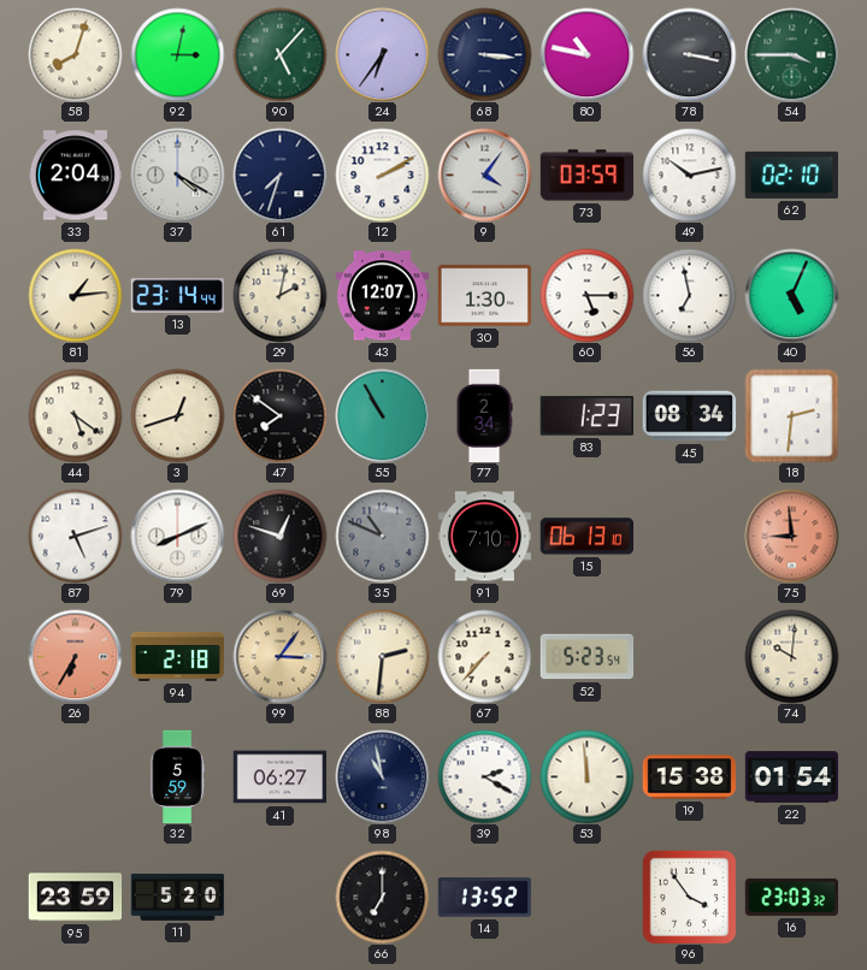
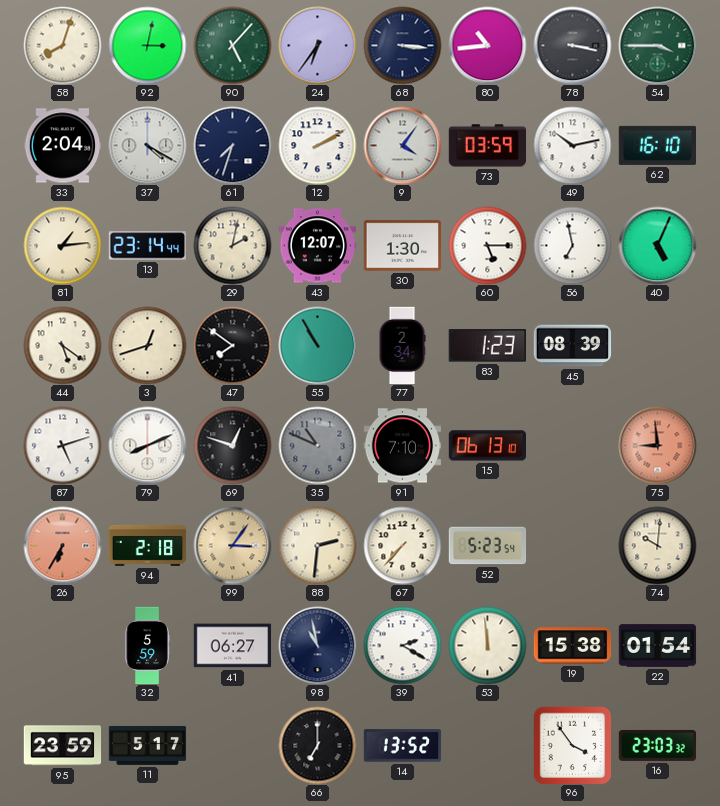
80: 10:47 -> 10:44
62: 02:10 -> 16:10
45: 08:34 -> 08:39
18: 2:31 -> none
11: 5:20 -> 5:17
